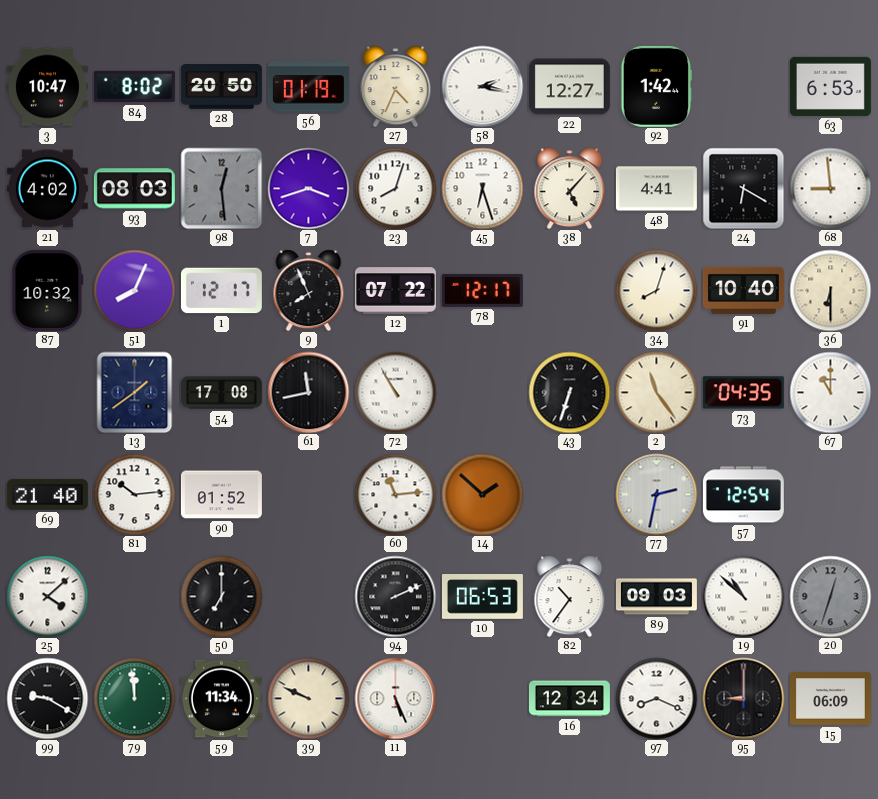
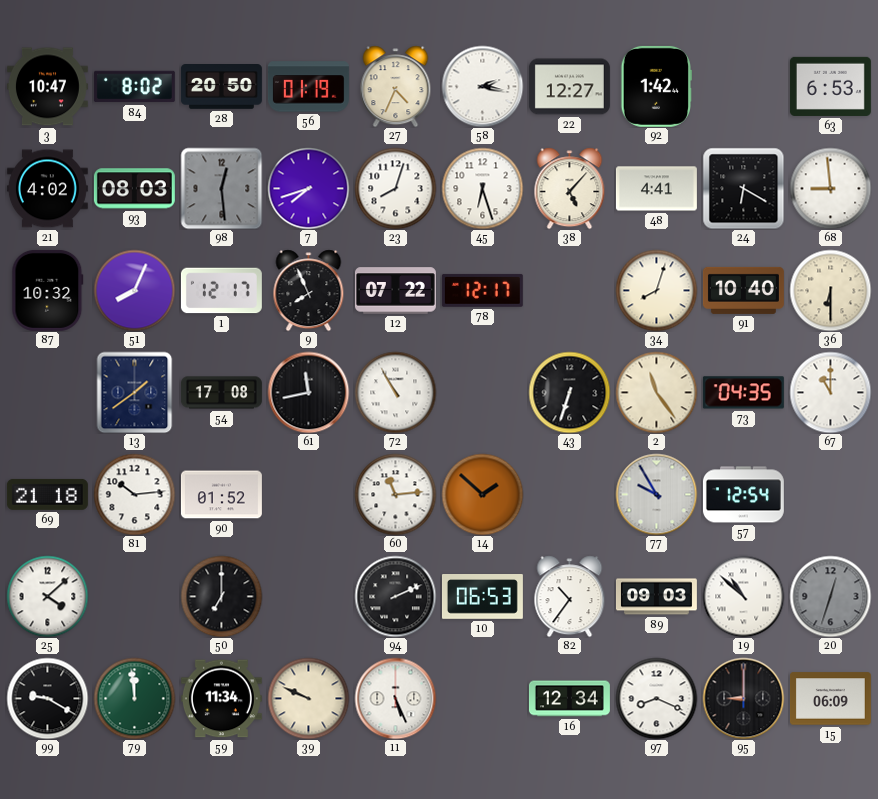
7: 3:42 -> 7:42
69: 21:40 -> 21:18
77: 2:32 -> 9:55
